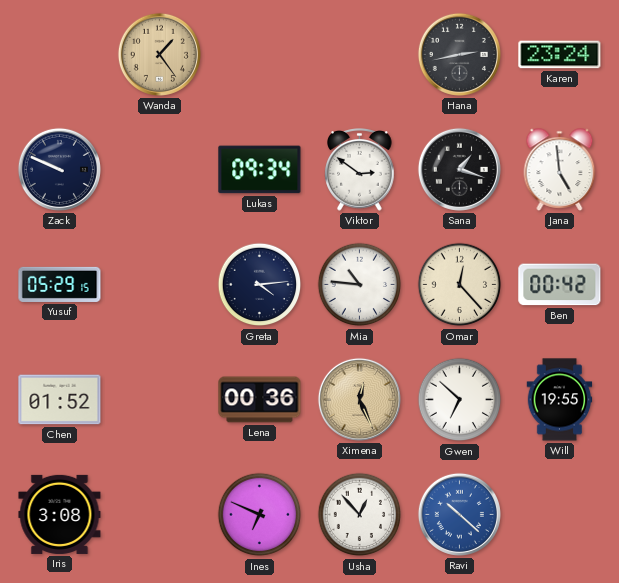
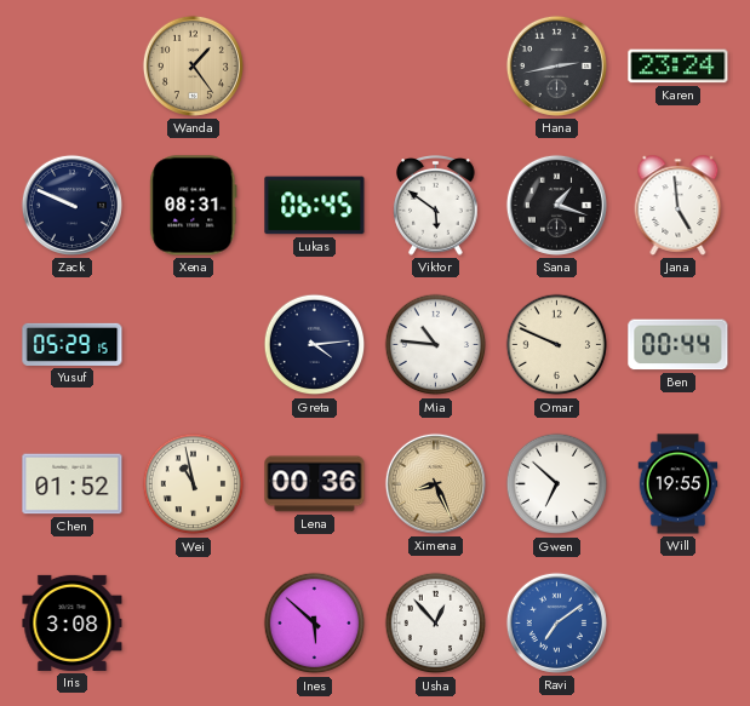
Xena: none -> 08:31
Lukas: 09:34 -> 06:45
Viktor: 2:51 -> 5:51
Omar: 12:23 -> 9:49
Ben: 00:42 -> 00:44
Wei: none -> 10:58
Ximena: 12:26 -> 8:26
Ines: 6:49 -> 5:52
Ravi: 10:22 -> 7:09
